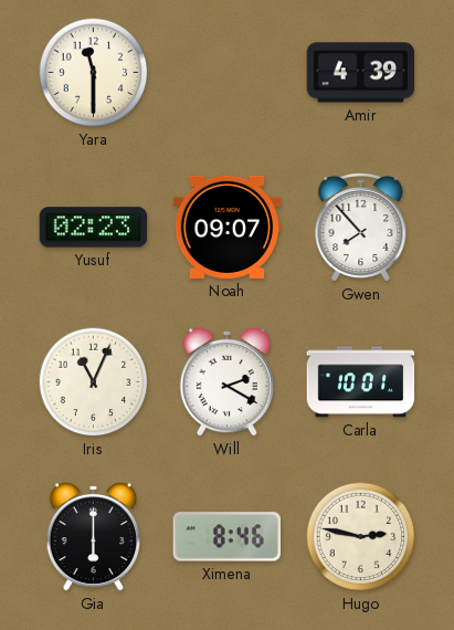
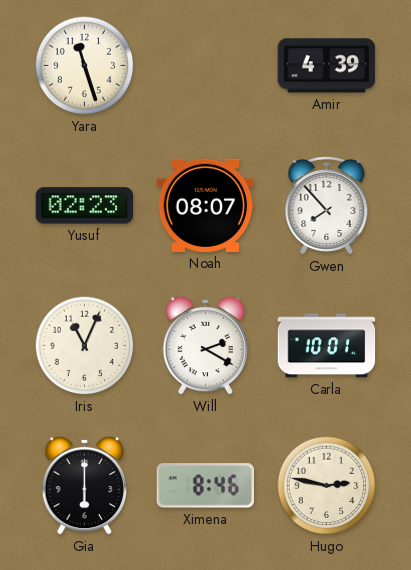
Yara: 11:30 -> 11:27
Noah: 09:07 -> 08:07
